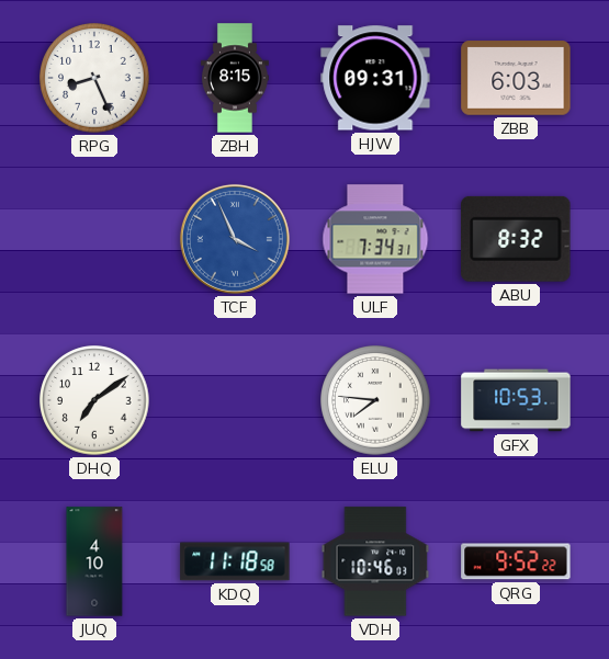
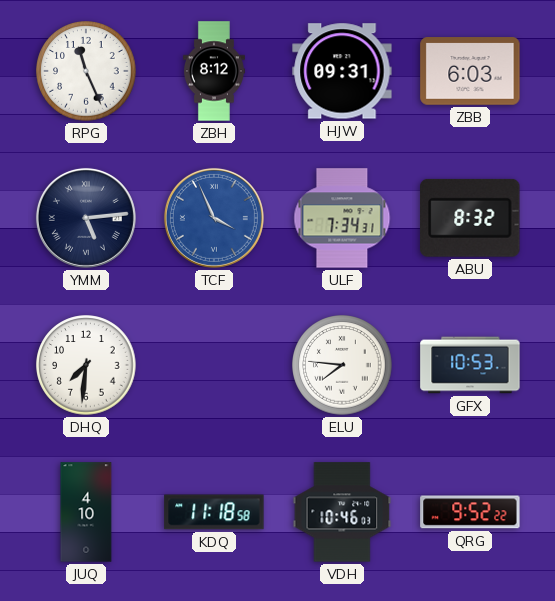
RPG: 8:26 -> 11:26
ZBH: 8:15 -> 8:12
YMM: none -> 5:14
DHQ: 7:09 -> 7:31
